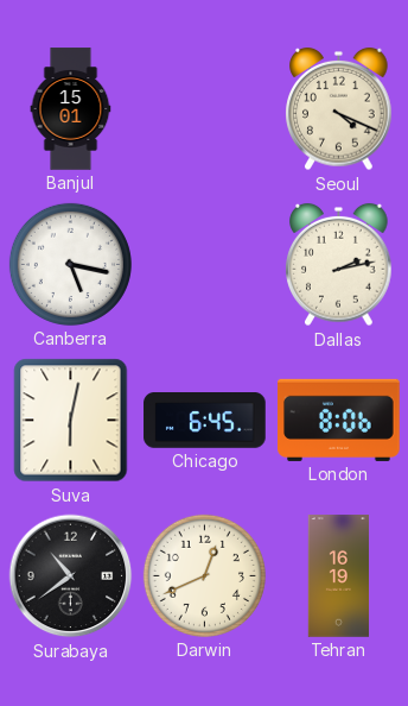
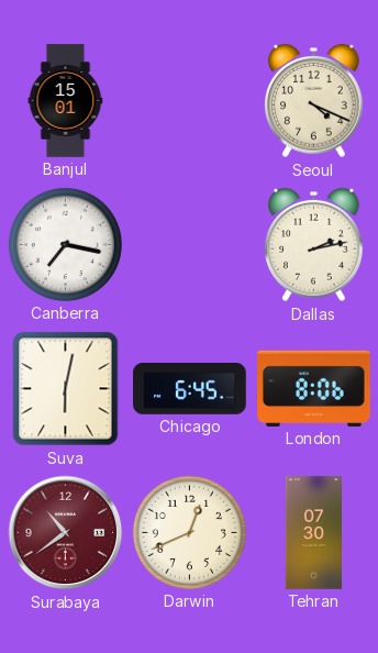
Canberra: 5:17 -> 7:17
Surabaya dial: black -> burgundy
Tehran: 16:19 -> 07:30
